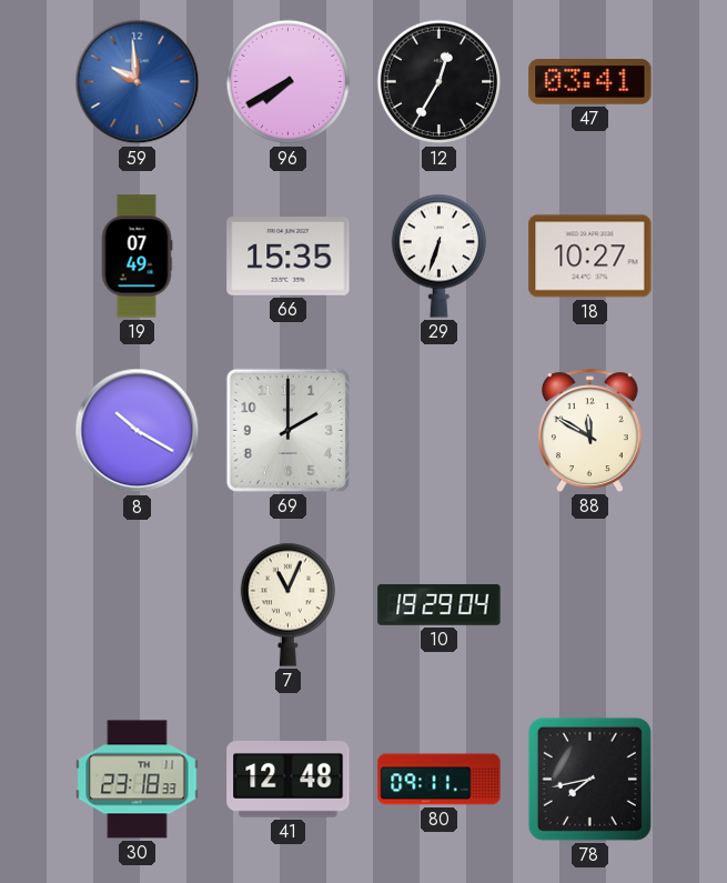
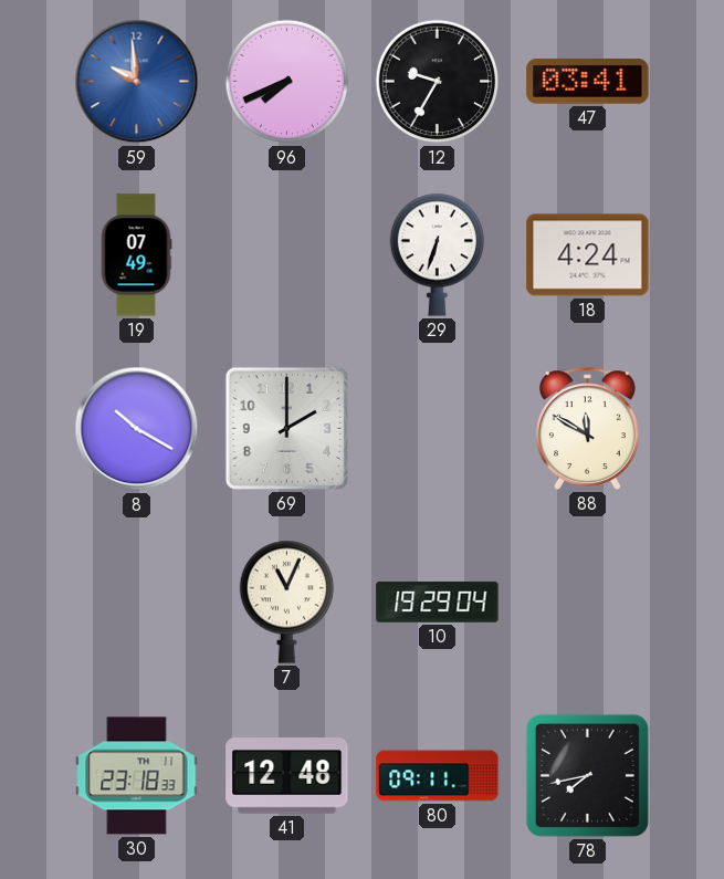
96: 7:40 -> 7:41
12: 12:35 -> 9:35
66: 15:35 -> none
18: 10:27 -> 4:24
